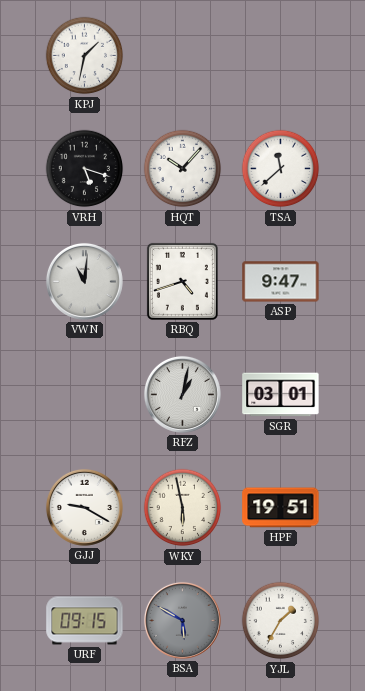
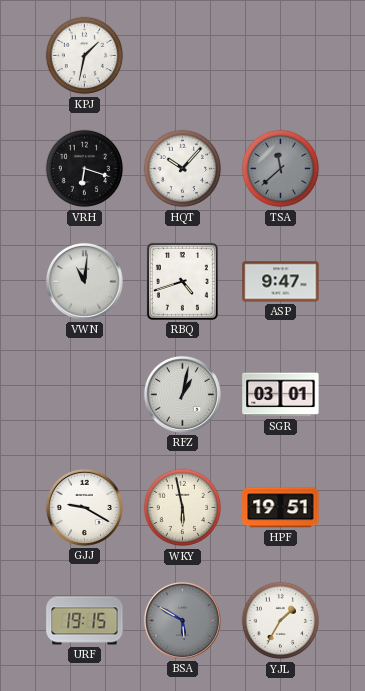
VRH: 5:18 -> 6:18
TSA dial: white -> grey
URF: 09:15 -> 19:15
